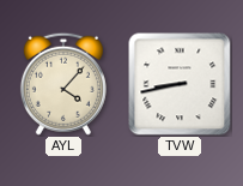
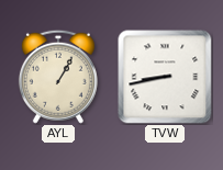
AYL: 4:07 -> 1:05
